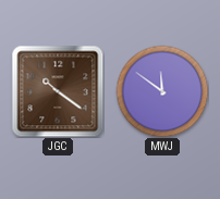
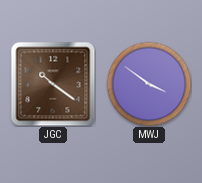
MWJ: 11:51 -> 3:51
